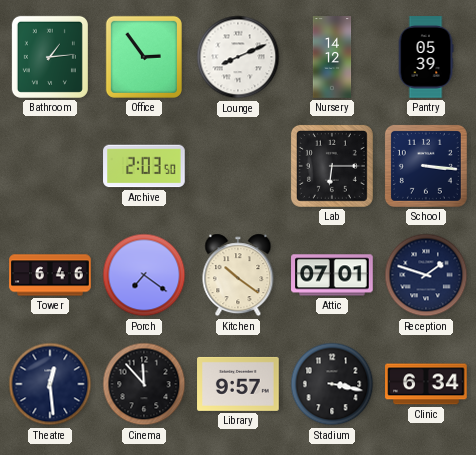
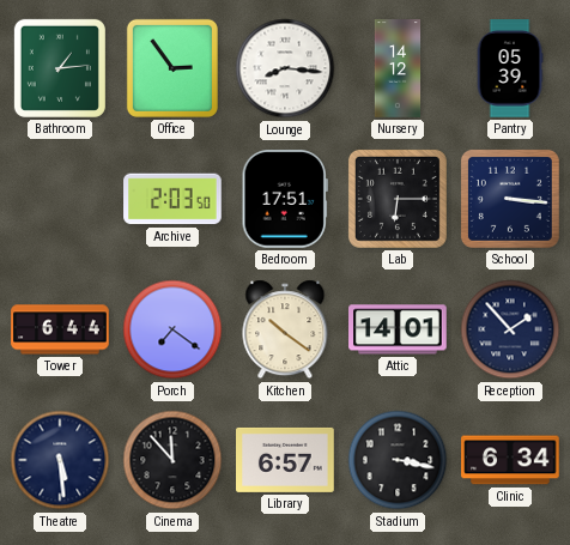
Lounge: 8:11 -> 8:16
Bedroom: none -> 17:51
Tower: 6:46 -> 6:44
Attic: 07:01 -> 14:01
Reception: 1:48 -> 1:53
Theatre: 12:29 -> 5:29
Library: 9:57 -> 6:57
